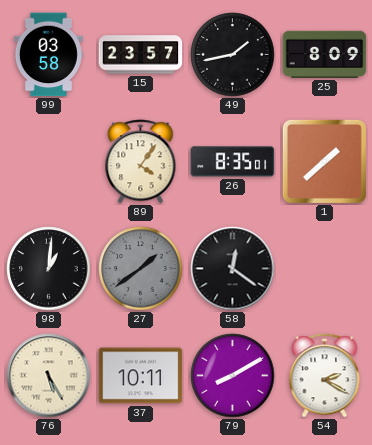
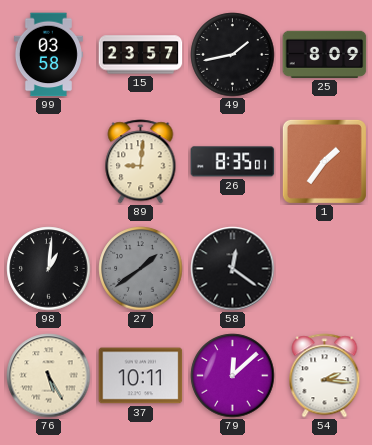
89: 4:06 -> 9:01
1: 1:38 -> 1:36
79: 8:10 -> 12:08
54: 2:20 -> 2:16
